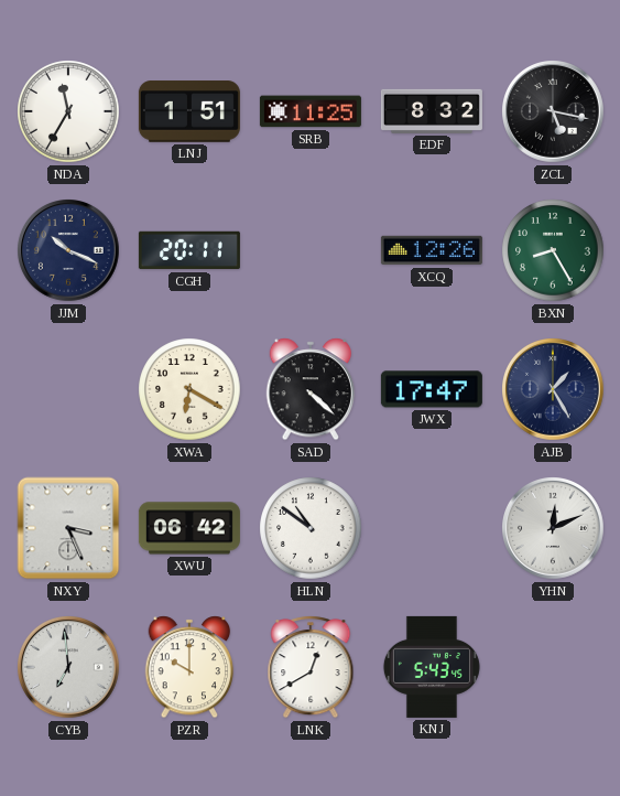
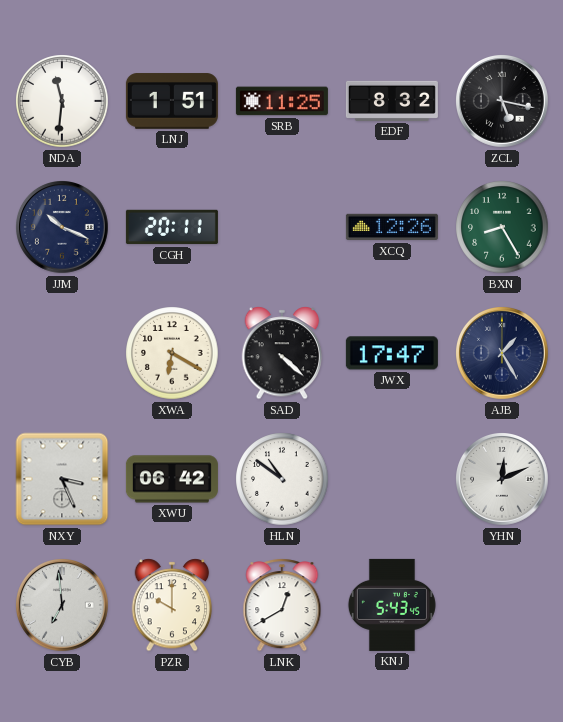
NDA: 11:35 -> 11:31
